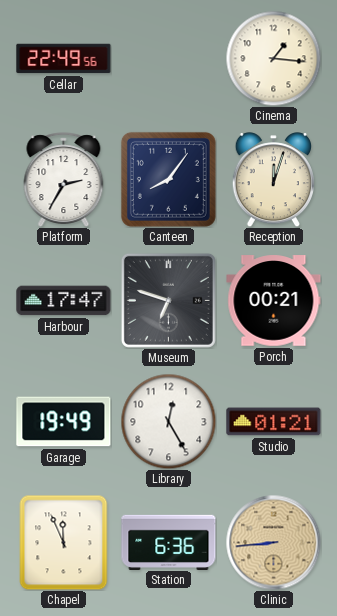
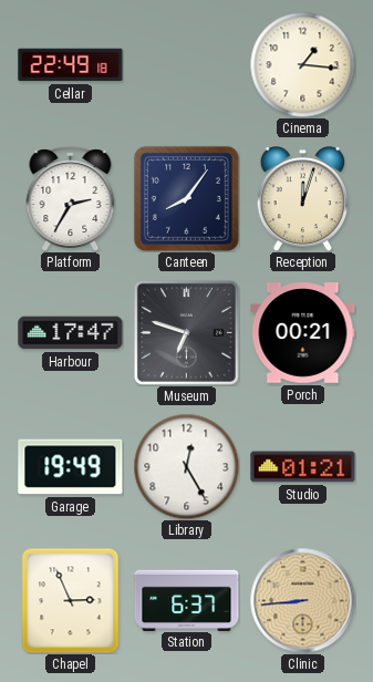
Cellar: 22:49:56 -> 22:49:18
Chapel: 11:56 -> 2:56
Station: 6:36 -> 6:37
